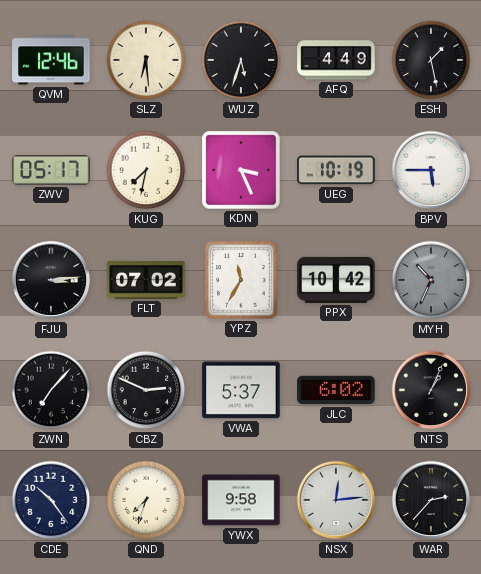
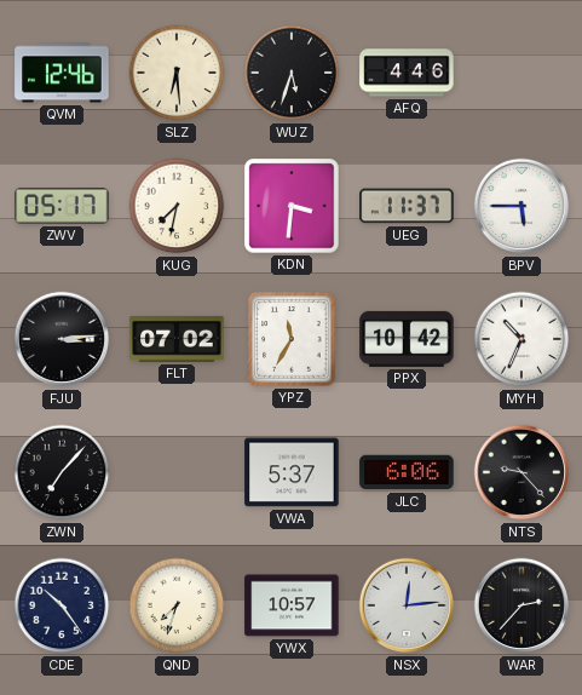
AFQ: 4:49 -> 4:46
ESH: 1:28 -> none
KDN: 3:26 -> 3:31
UEG: 10:19 -> 11:37
MYH dial: grey -> white
CBZ: 2:49 -> none
JLC: 6:02 -> 6:06
NTS: 1:04 -> 9:23
YWX: 9:58 -> 10:57
